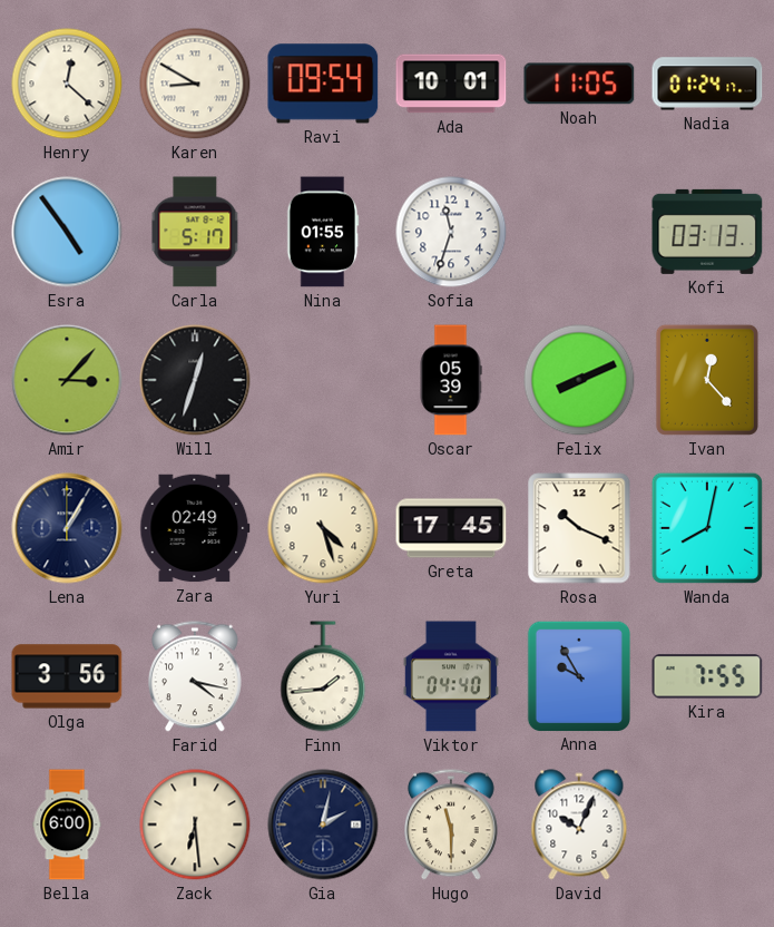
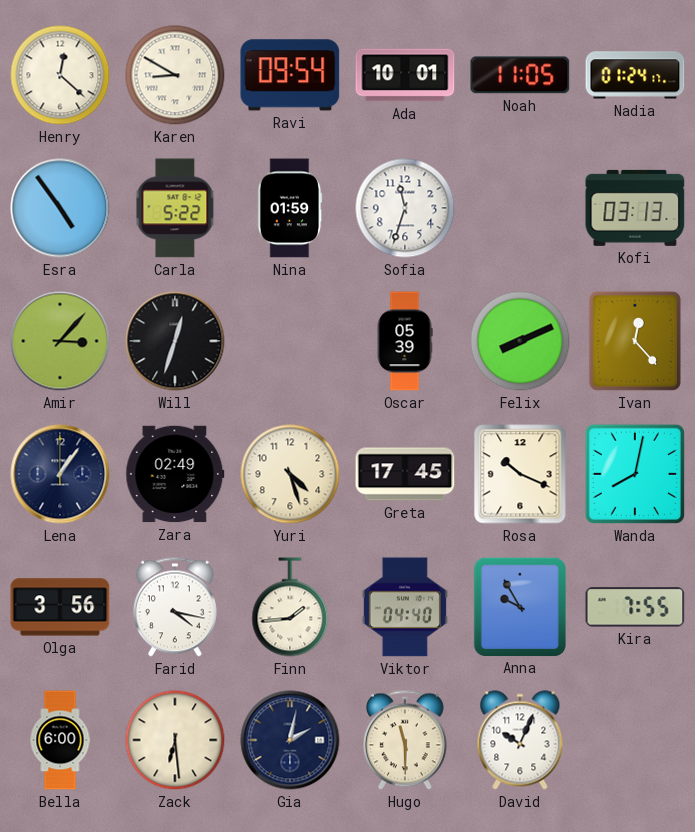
Carla: 5:17 -> 5:22
Nina: 01:55 -> 01:59
Lena: 1:05 -> 1:06
